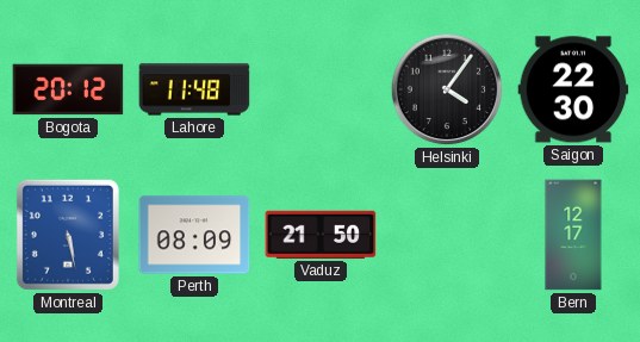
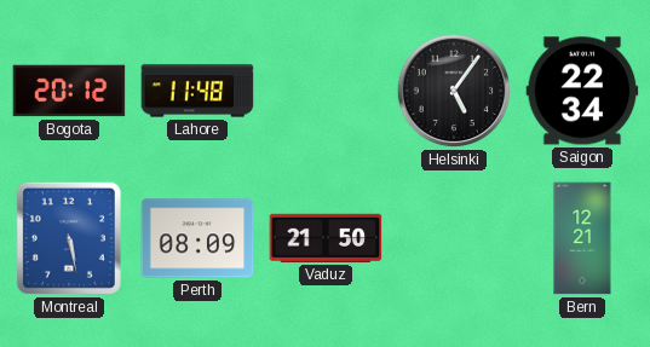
Helsinki: 4:06 -> 5:06
Saigon: 22:30 -> 22:34
Bern: 12:17 -> 12:21
